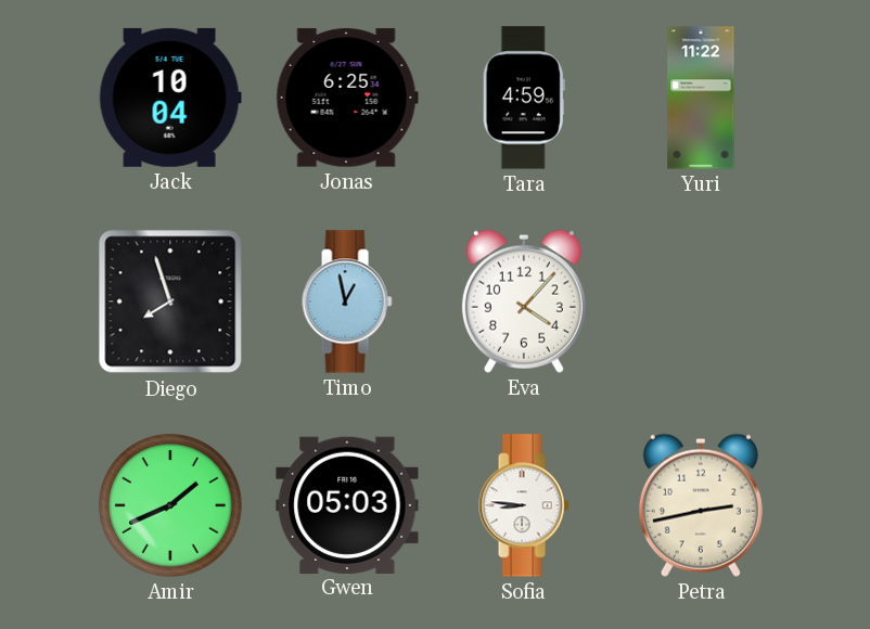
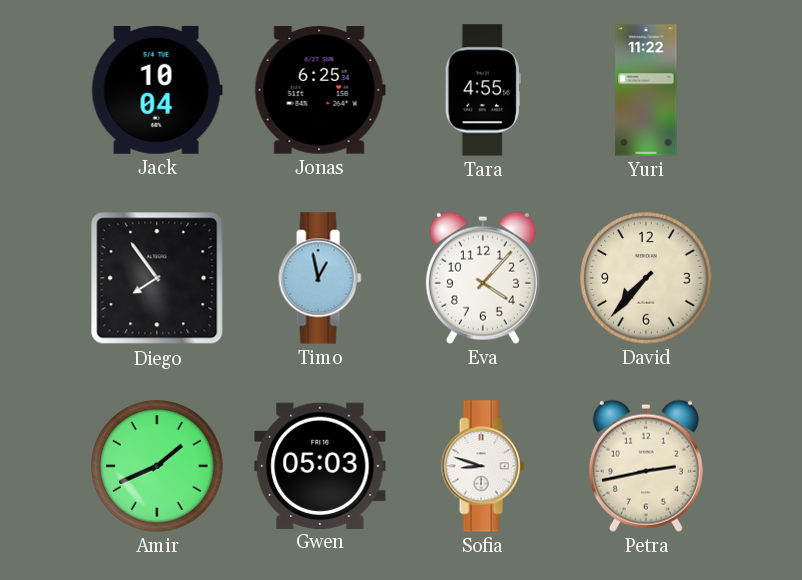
Tara: 4:59 -> 4:55
Diego: 7:57 -> 7:54
David: none -> 7:37
Sofia: 8:46 -> 8:48
